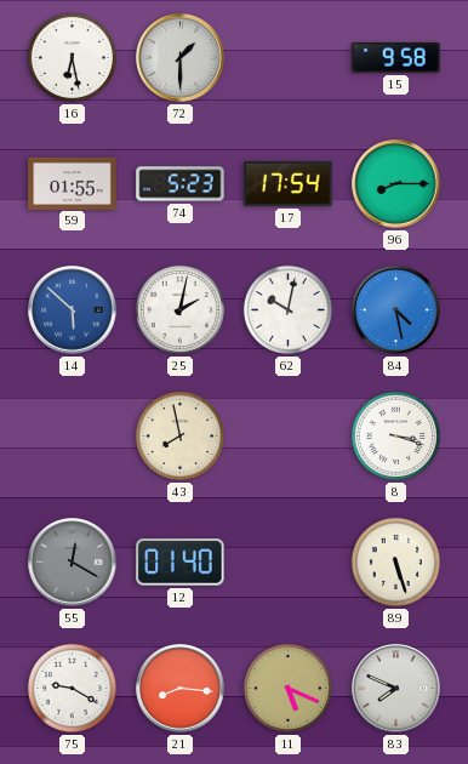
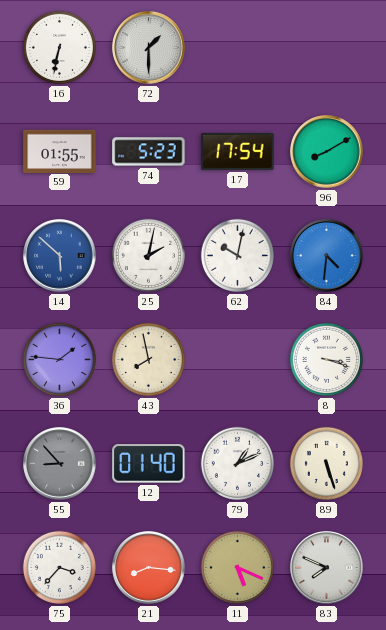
16: 6:28 -> 6:32
15: 9:58 -> none
96: 8:15 -> 8:10
84: 4:28 -> 4:31
36: none -> 1:46
55: 12:20 -> 8:53
79: none -> 1:11
75: 9:20 -> 3:37
